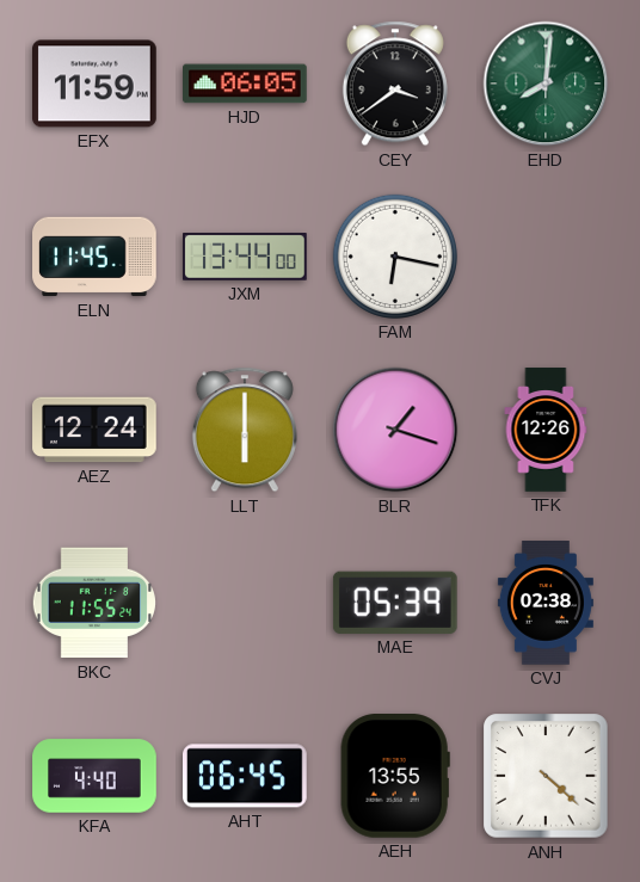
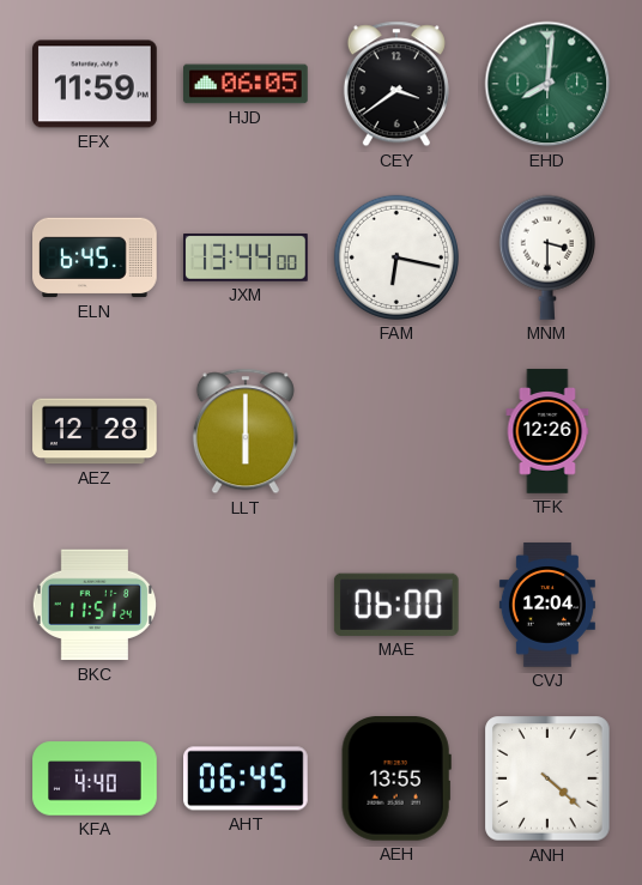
ELN: 11:45 -> 6:45
MNM: none -> 3:30
AEZ: 12:24 -> 12:28
BLR: 1:18 -> none
BKC: 11:55 -> 11:51
MAE: 05:39 -> 06:00
CVJ: 02:38 -> 12:04
